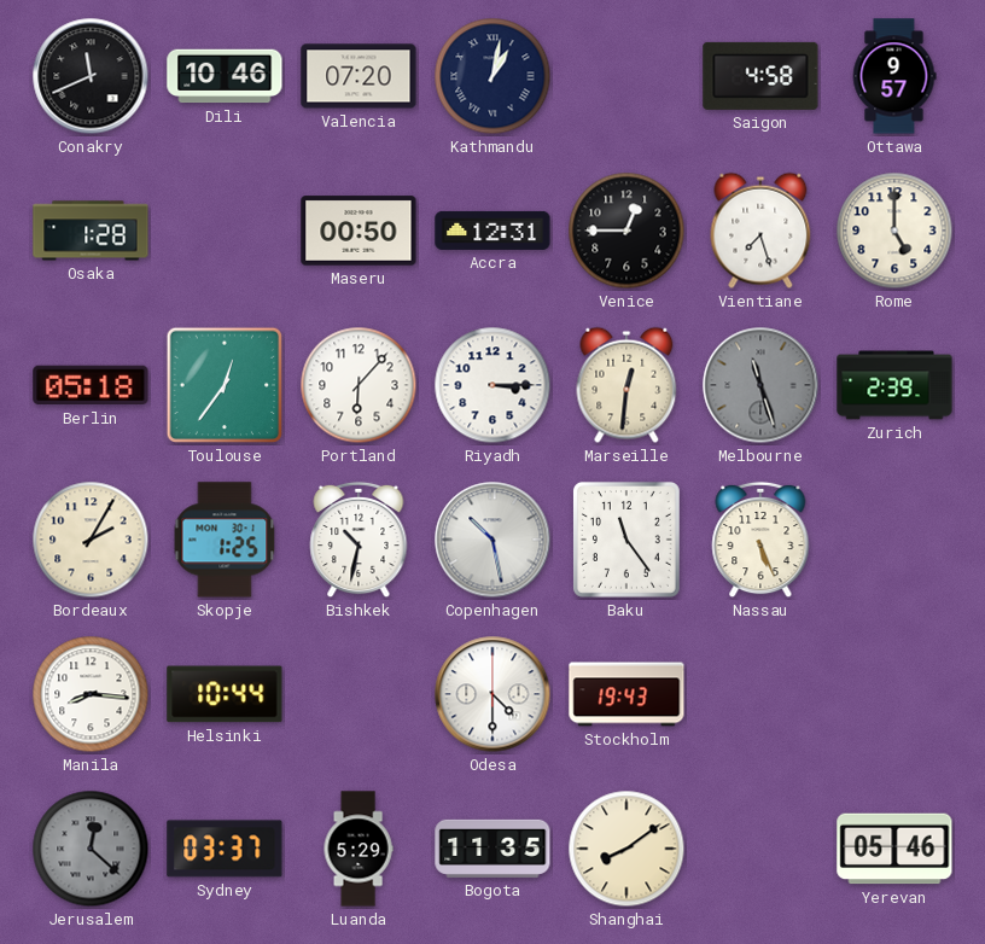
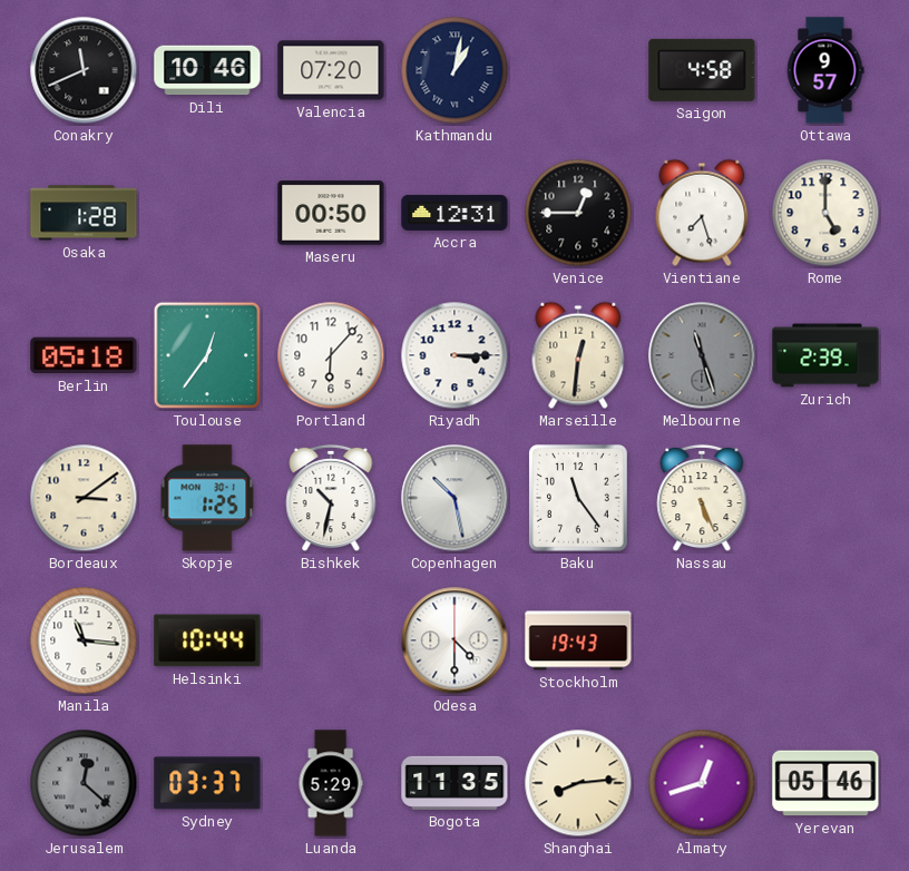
Bordeaux: 2:05 -> 3:09
Manila: 8:16 -> 11:16
Shanghai: 8:09 -> 8:14
Almaty: none -> 12:42
